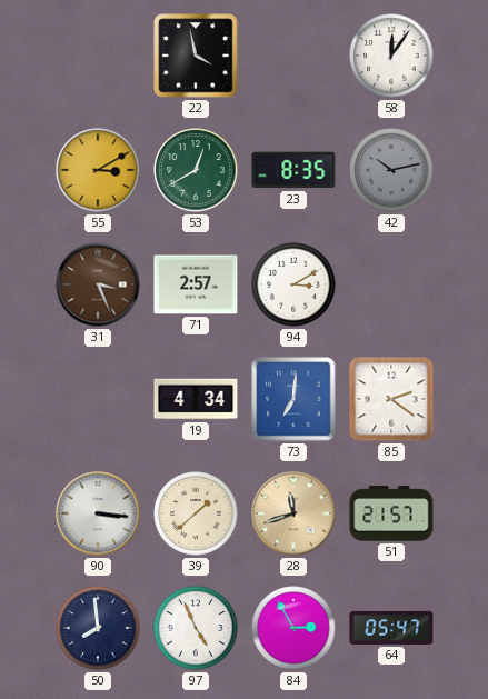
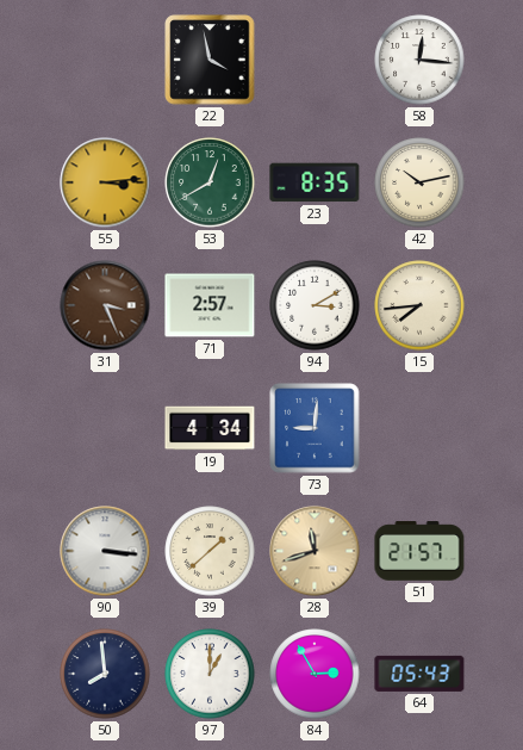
58: 12:06 -> 12:16
55: 3:10 -> 3:14
42 dial: grey -> cream
15: none -> 7:44
73: 7:01 -> 9:01
85: 2:21 -> none
97: 4:56 -> 1:00
64: 05:47 -> 05:43
